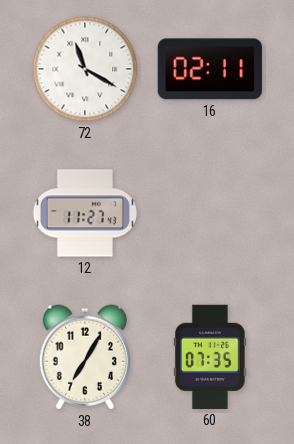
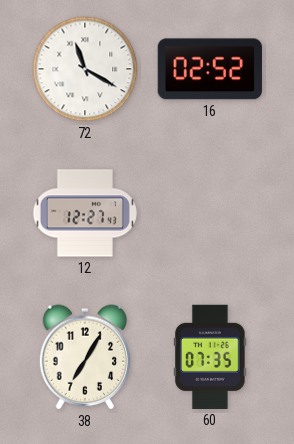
16: 02:11 -> 02:52
12: 11:27 -> 12:27
